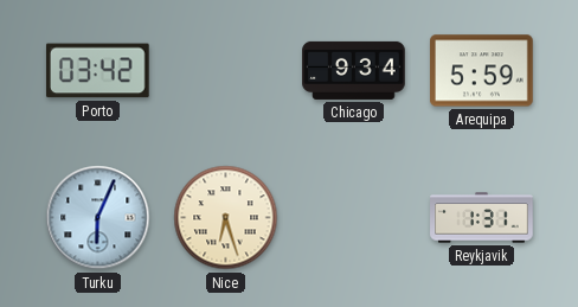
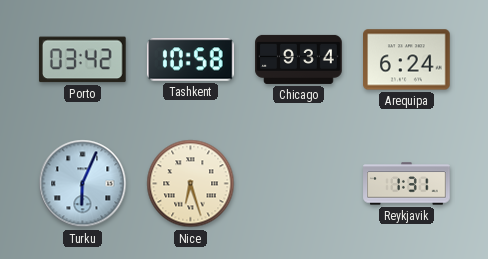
Tashkent: none -> 10:58
Arequipa: 5:59 -> 6:24
